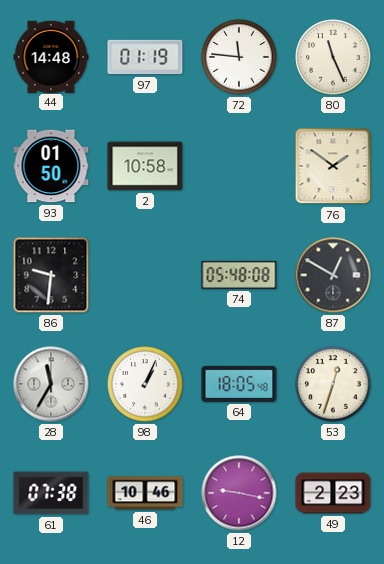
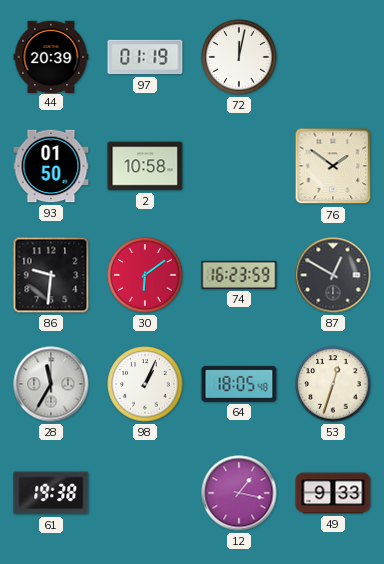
44: 14:48 -> 20:39
72: 11:46 -> 12:02
80: 11:26 -> none
30: none -> 6:09
74: 05:48 -> 16:23
61: 07:38 -> 19:38
46: 10:46 -> none
12: 9:17 -> 1:17
49: 2:23 -> 9:33
